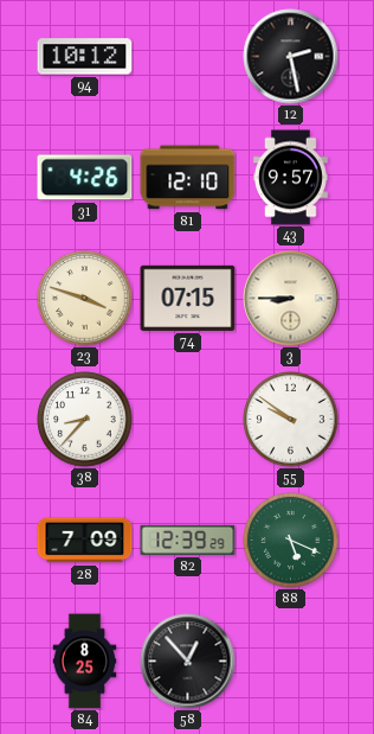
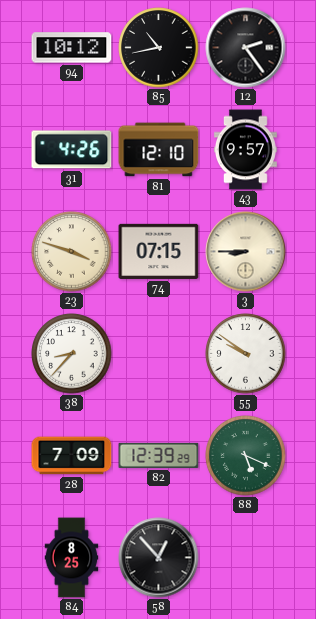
85: none -> 10:43
12: 2:28 -> 2:24
